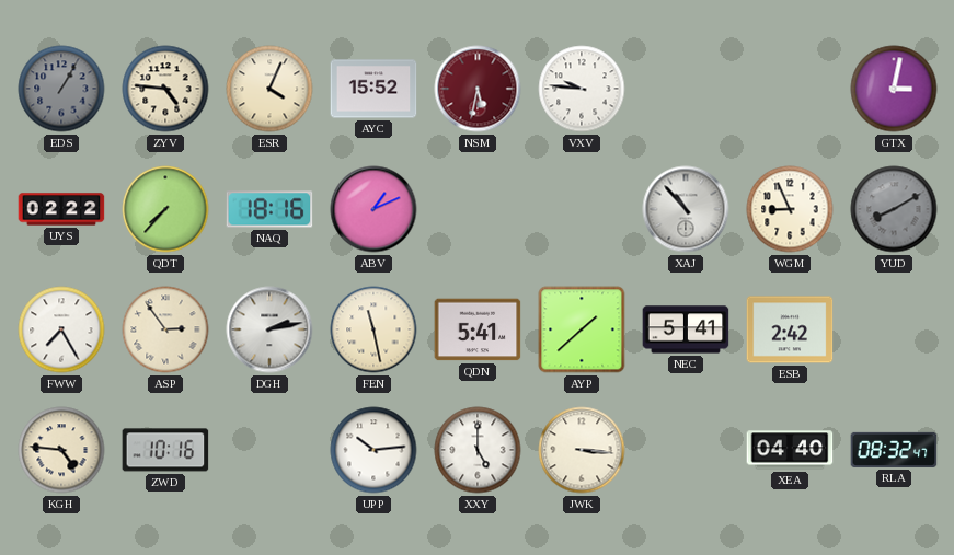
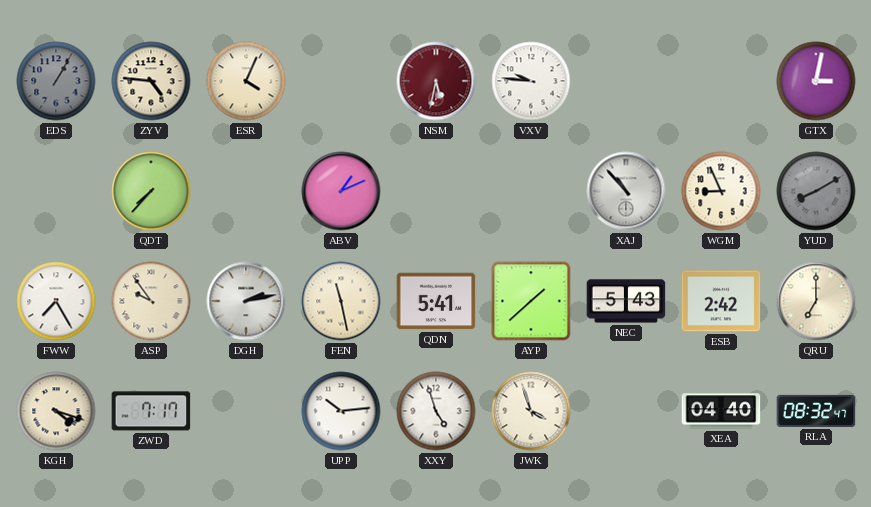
AYC: 15:52 -> none
UYS: 02:22 -> none
NAQ: 18:16 -> none
ASP: 2:54 -> 9:54
NEC: 5:41 -> 5:43
QRU: none -> 7:00
KGH: 4:46 -> 4:18
ZWD: 10:16 -> 7:17
XXY: 5:00 -> 4:57
JWK: 3:16 -> 3:57
